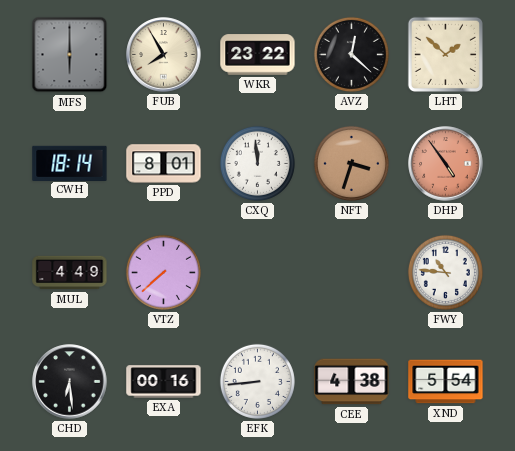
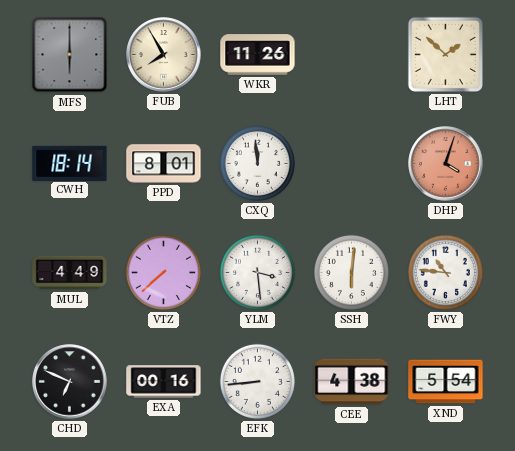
WKR: 23:22 -> 11:26
AVZ: 12:22 -> none
NFT: 3:33 -> none
DHP: 4:54 -> 4:03
YLM: none -> 3:29
SSH: none -> 6:01
CHD: 6:29 -> 6:49
